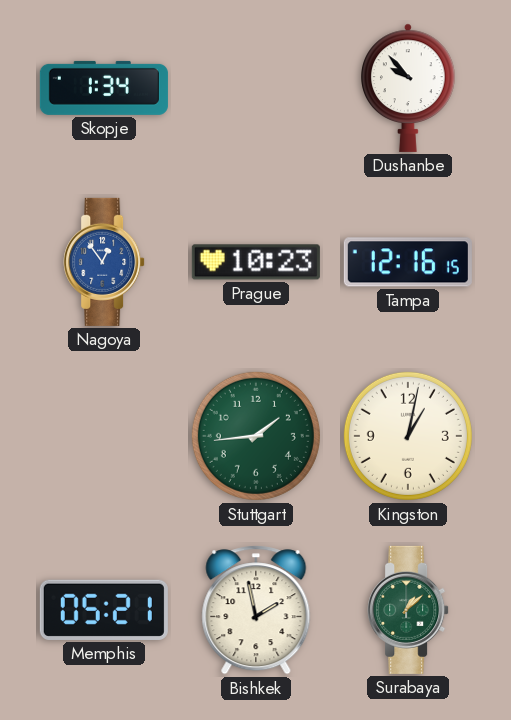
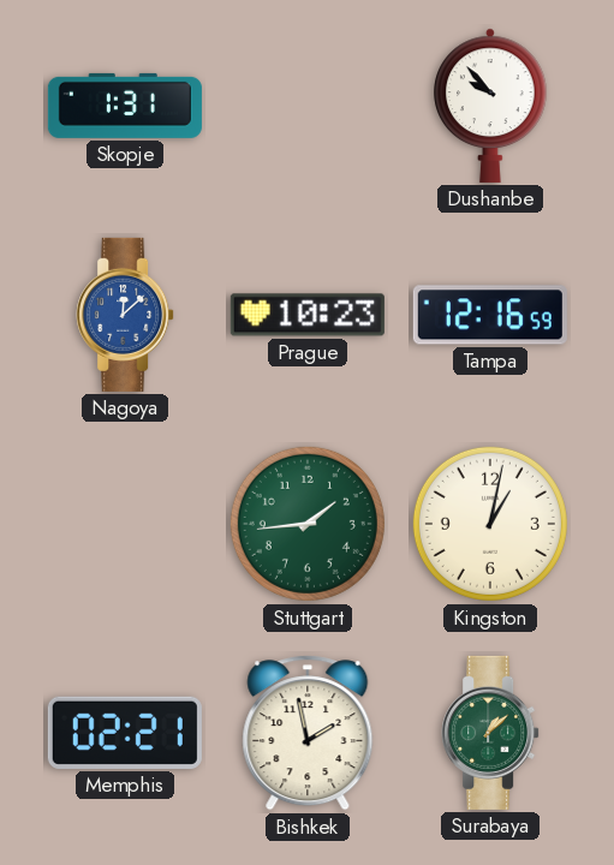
Skopje: 1:34 -> 1:31
Nagoya: 12:54 -> 12:08
Tampa: 12:16:15 -> 12:16:59
Memphis: 05:21 -> 02:21
